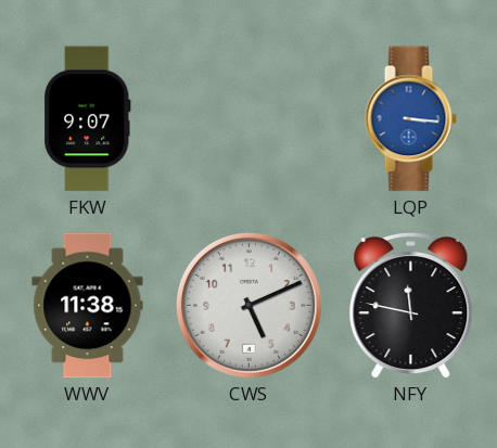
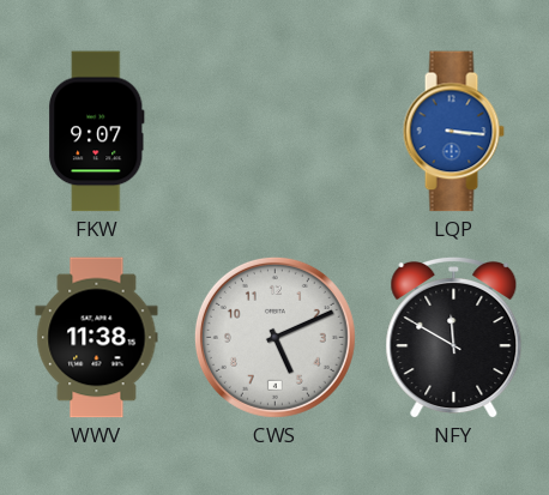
NFY: 11:47 -> 11:50
